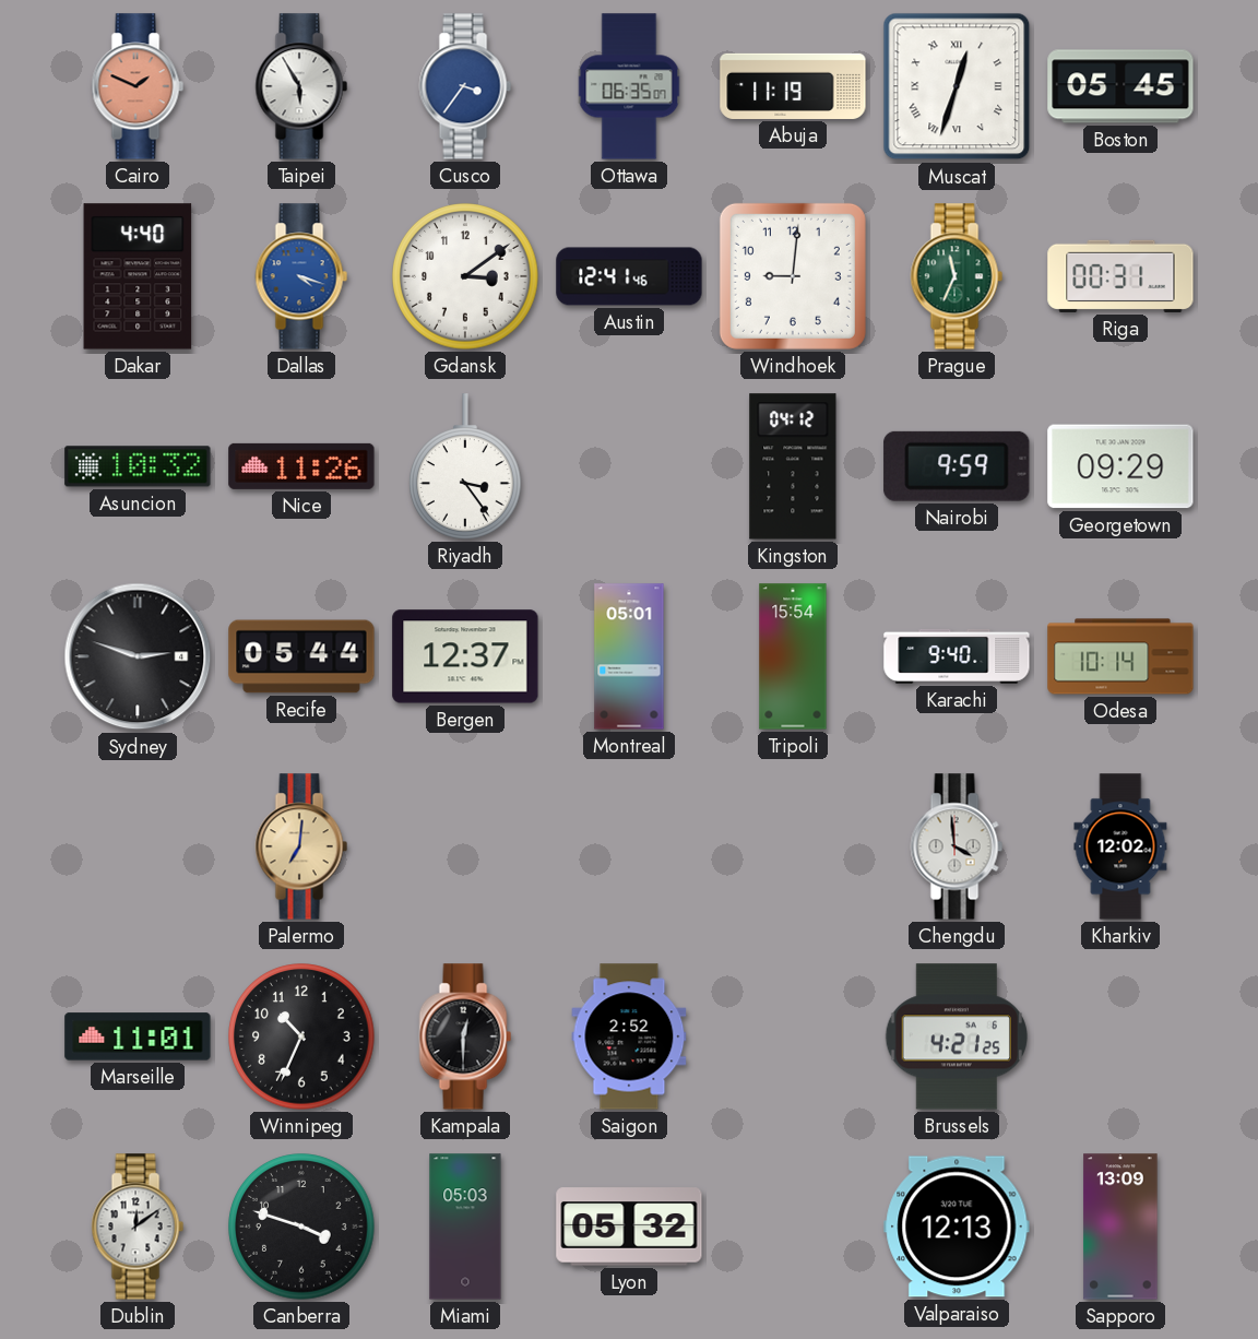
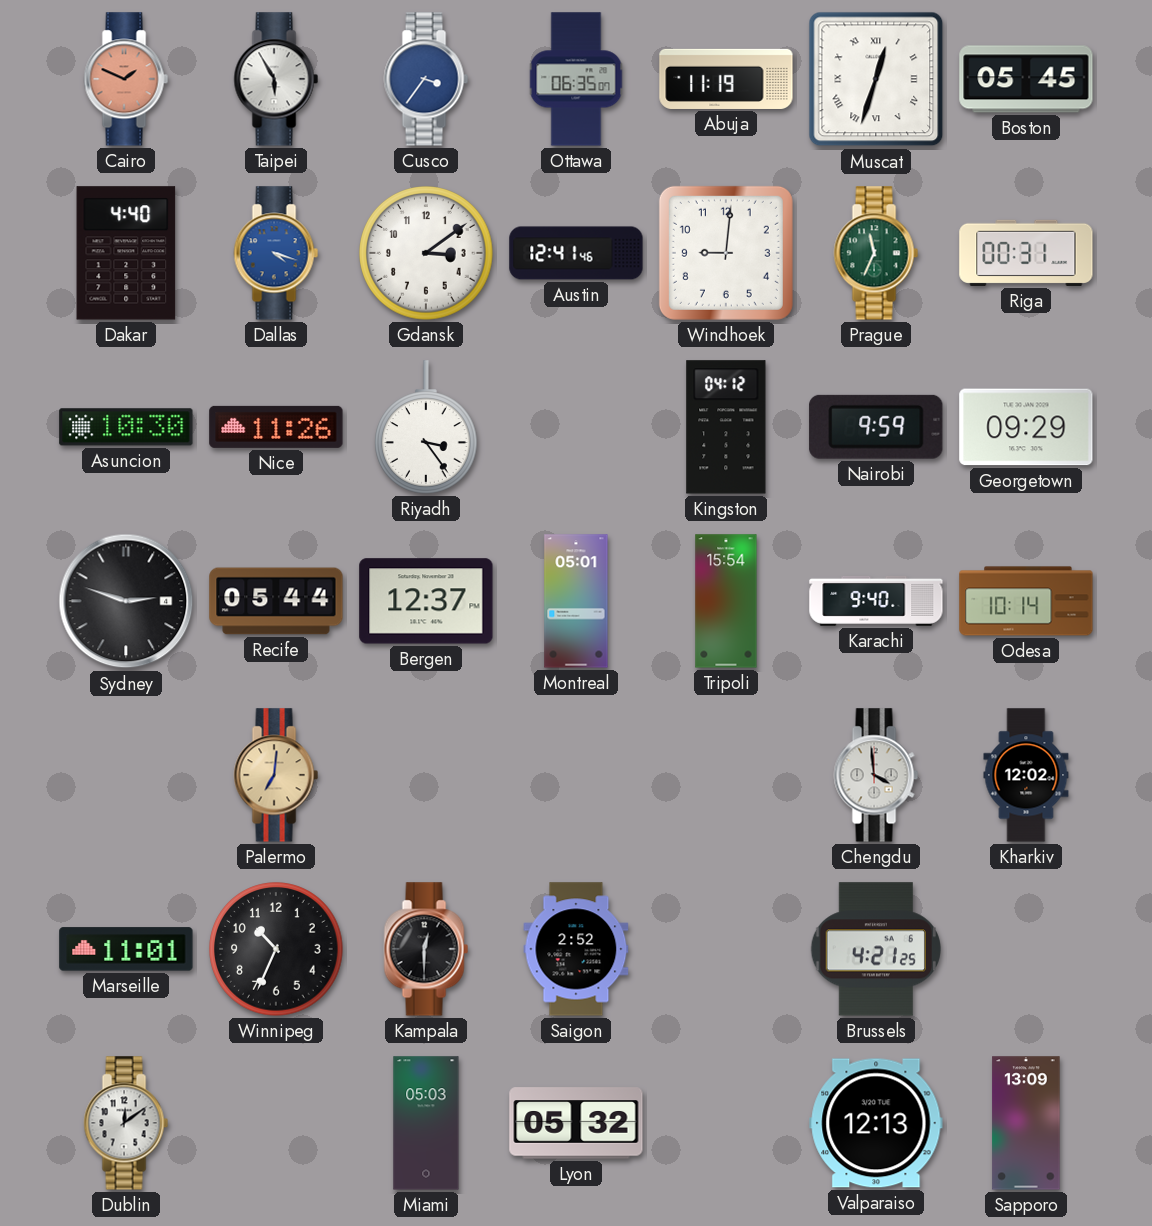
Asuncion: 10:32 -> 10:30
Canberra: 3:48 -> none
